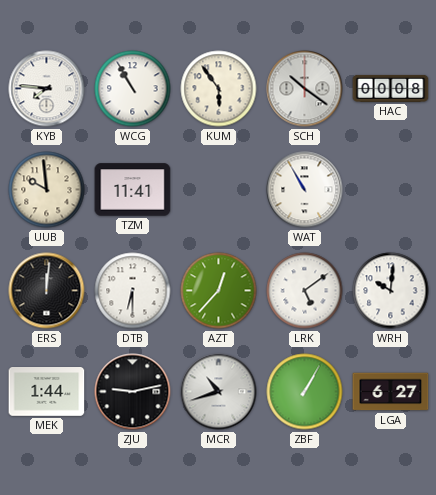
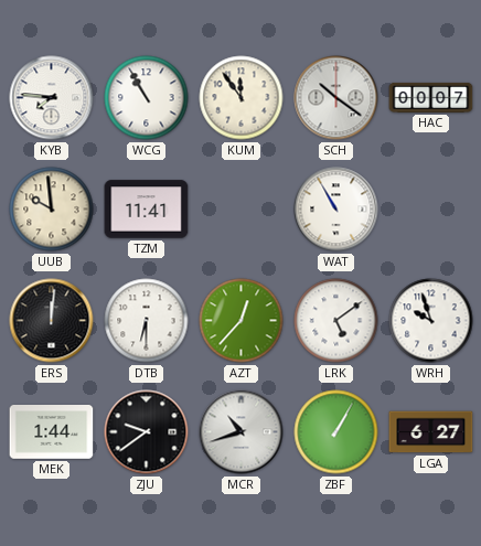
KUM: 5:54 -> 11:54
HAC: 00:08 -> 00:07
WRH: 10:01 -> 9:57
ZJU: 9:13 -> 9:39
